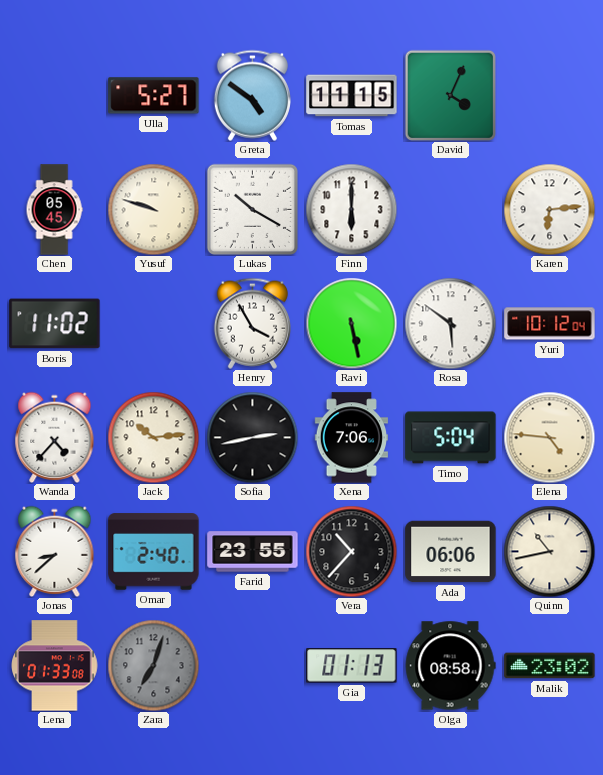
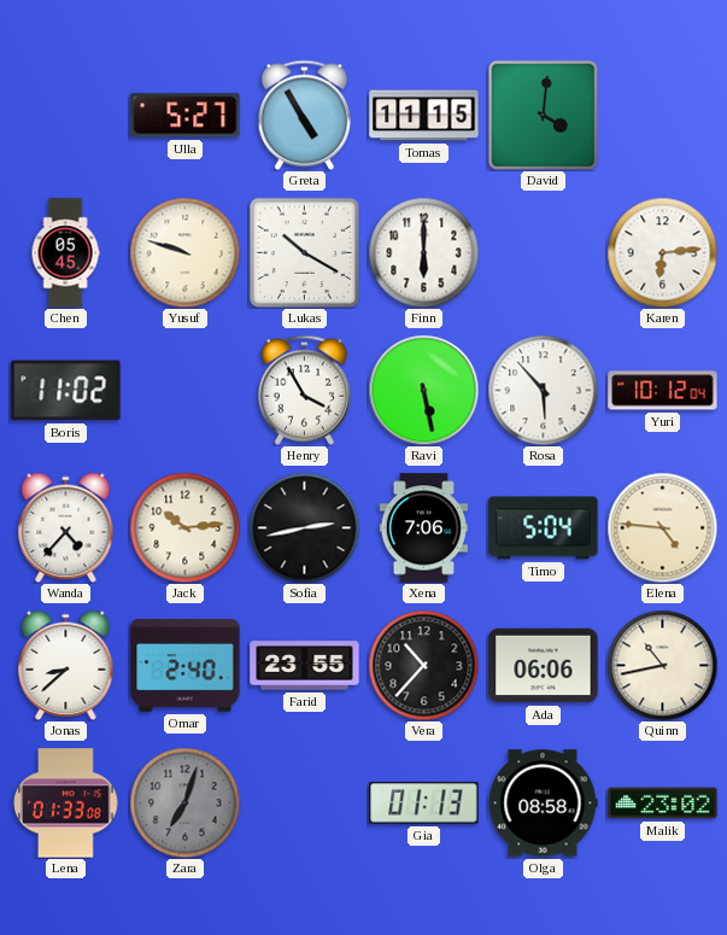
Greta: 4:51 -> 4:55
David: 4:04 -> 4:01
Rosa: 5:51 -> 5:53
